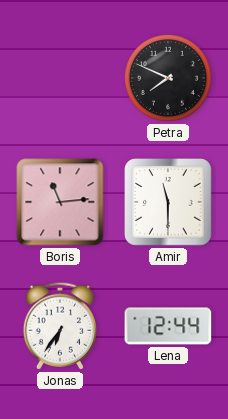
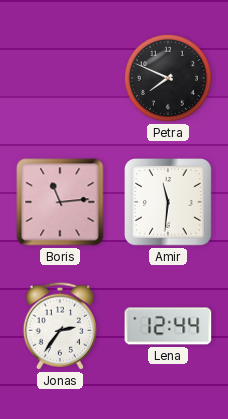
Amir: 11:30 -> 11:31
Jonas: 6:36 -> 2:36
